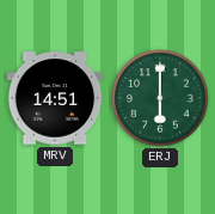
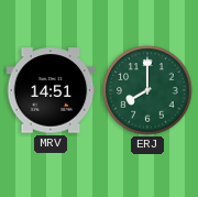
ERJ: 6:00 -> 8:00
